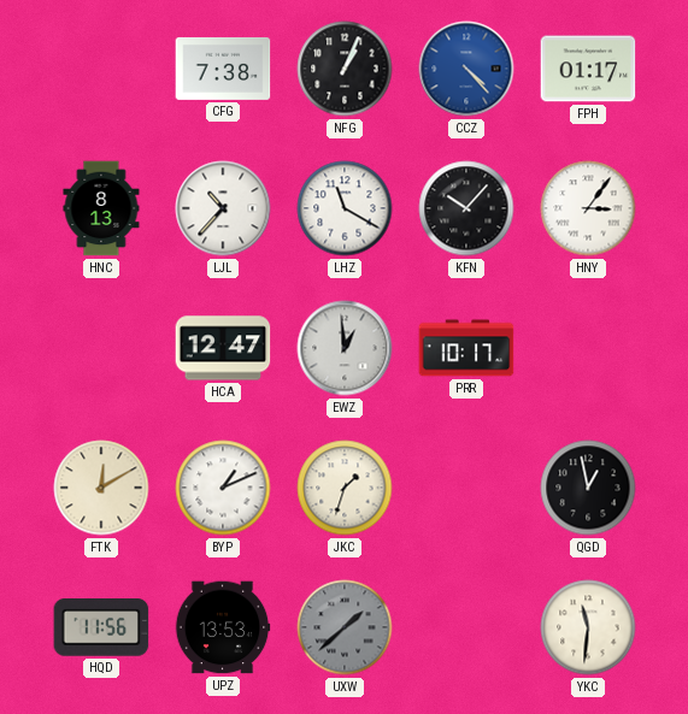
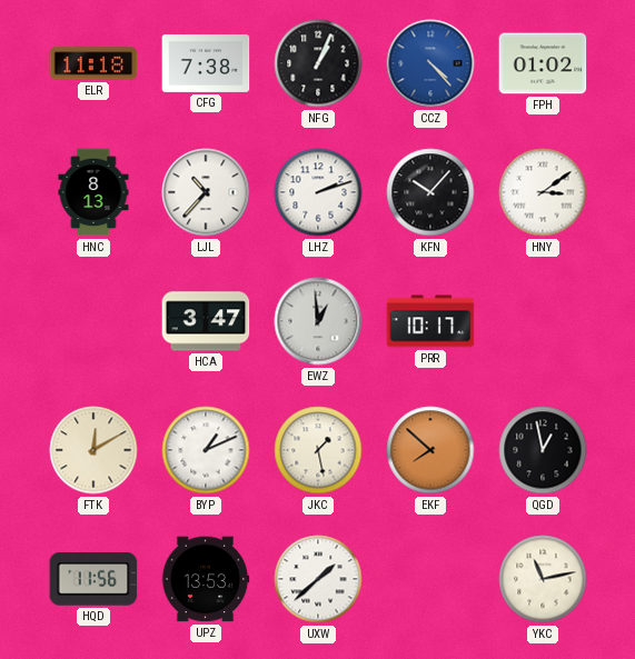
ELR: none -> 11:18
FPH: 01:17 -> 01:02
LHZ: 11:20 -> 2:12
HNY: 3:06 -> 3:09
HCA: 12:47 -> 3:47
JKC: 1:33 -> 1:28
EKF: none -> 7:52
UXW dial: grey -> white
YKC: 11:31 -> 11:13
